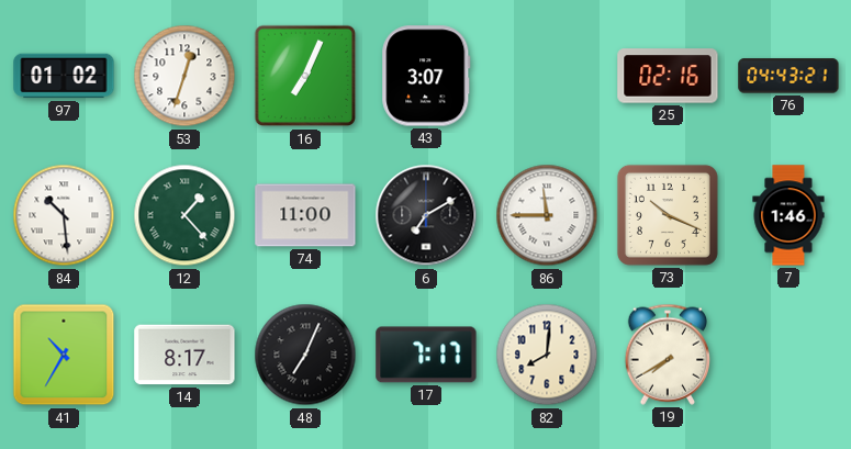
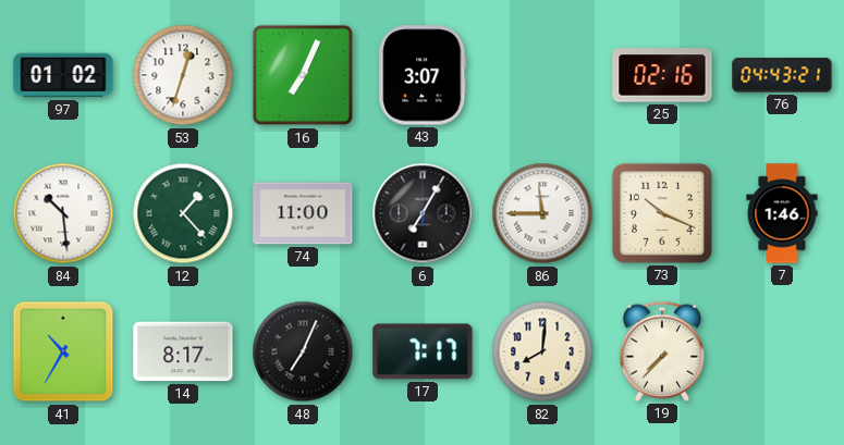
6: 7:10 -> 7:05
19: 7:40 -> 7:37
